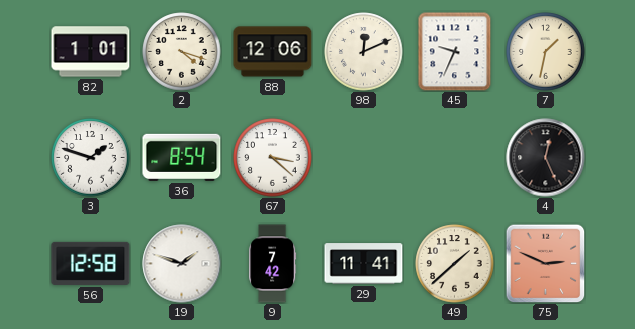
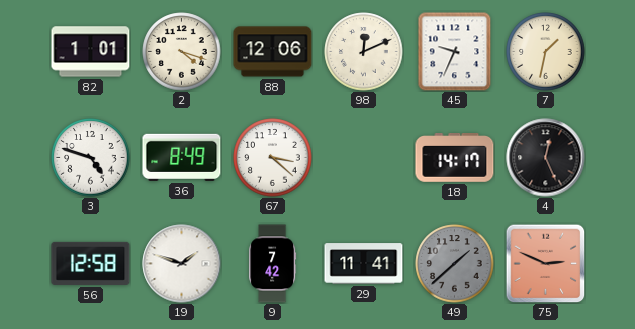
3: 1:48 -> 4:48
36: 8:54 -> 8:49
18: none -> 14:17
49 dial: cream -> grey
